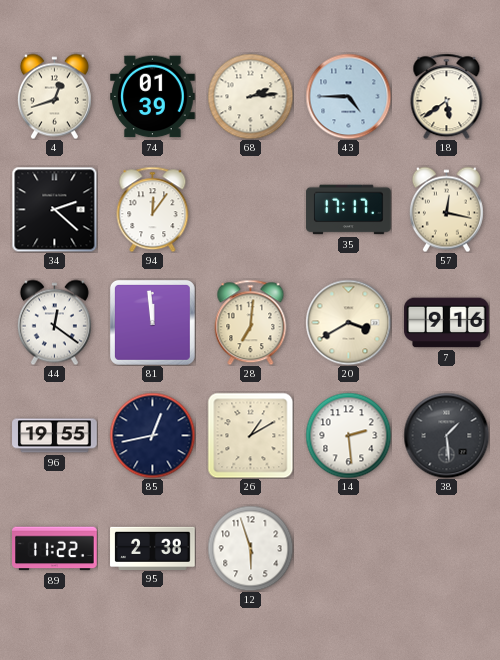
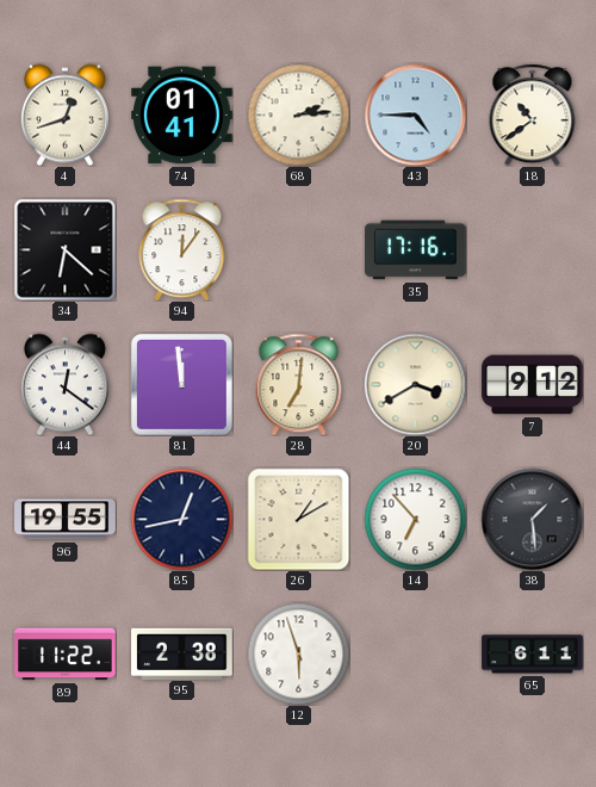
74: 01:39 -> 01:41
18: 5:39 -> 10:39
34: 2:22 -> 6:22
35: 17:17 -> 17:16
57: 12:17 -> none
7: 9:16 -> 9:12
14: 2:29 -> 6:53
65: none -> 6:11
